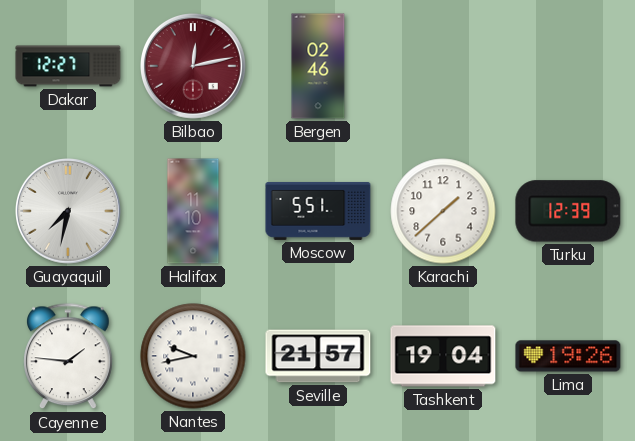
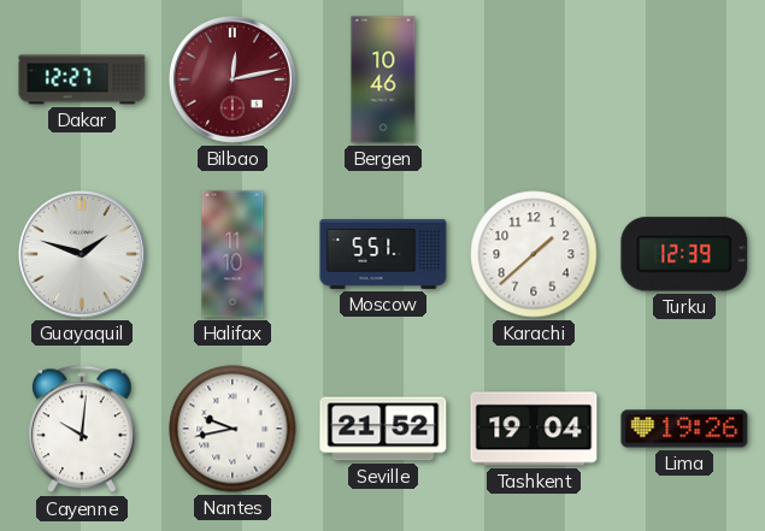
Bergen: 02:46 -> 10:46
Guayaquil: 7:32 -> 1:48
Cayenne: 1:46 -> 10:01
Seville: 21:57 -> 21:52
